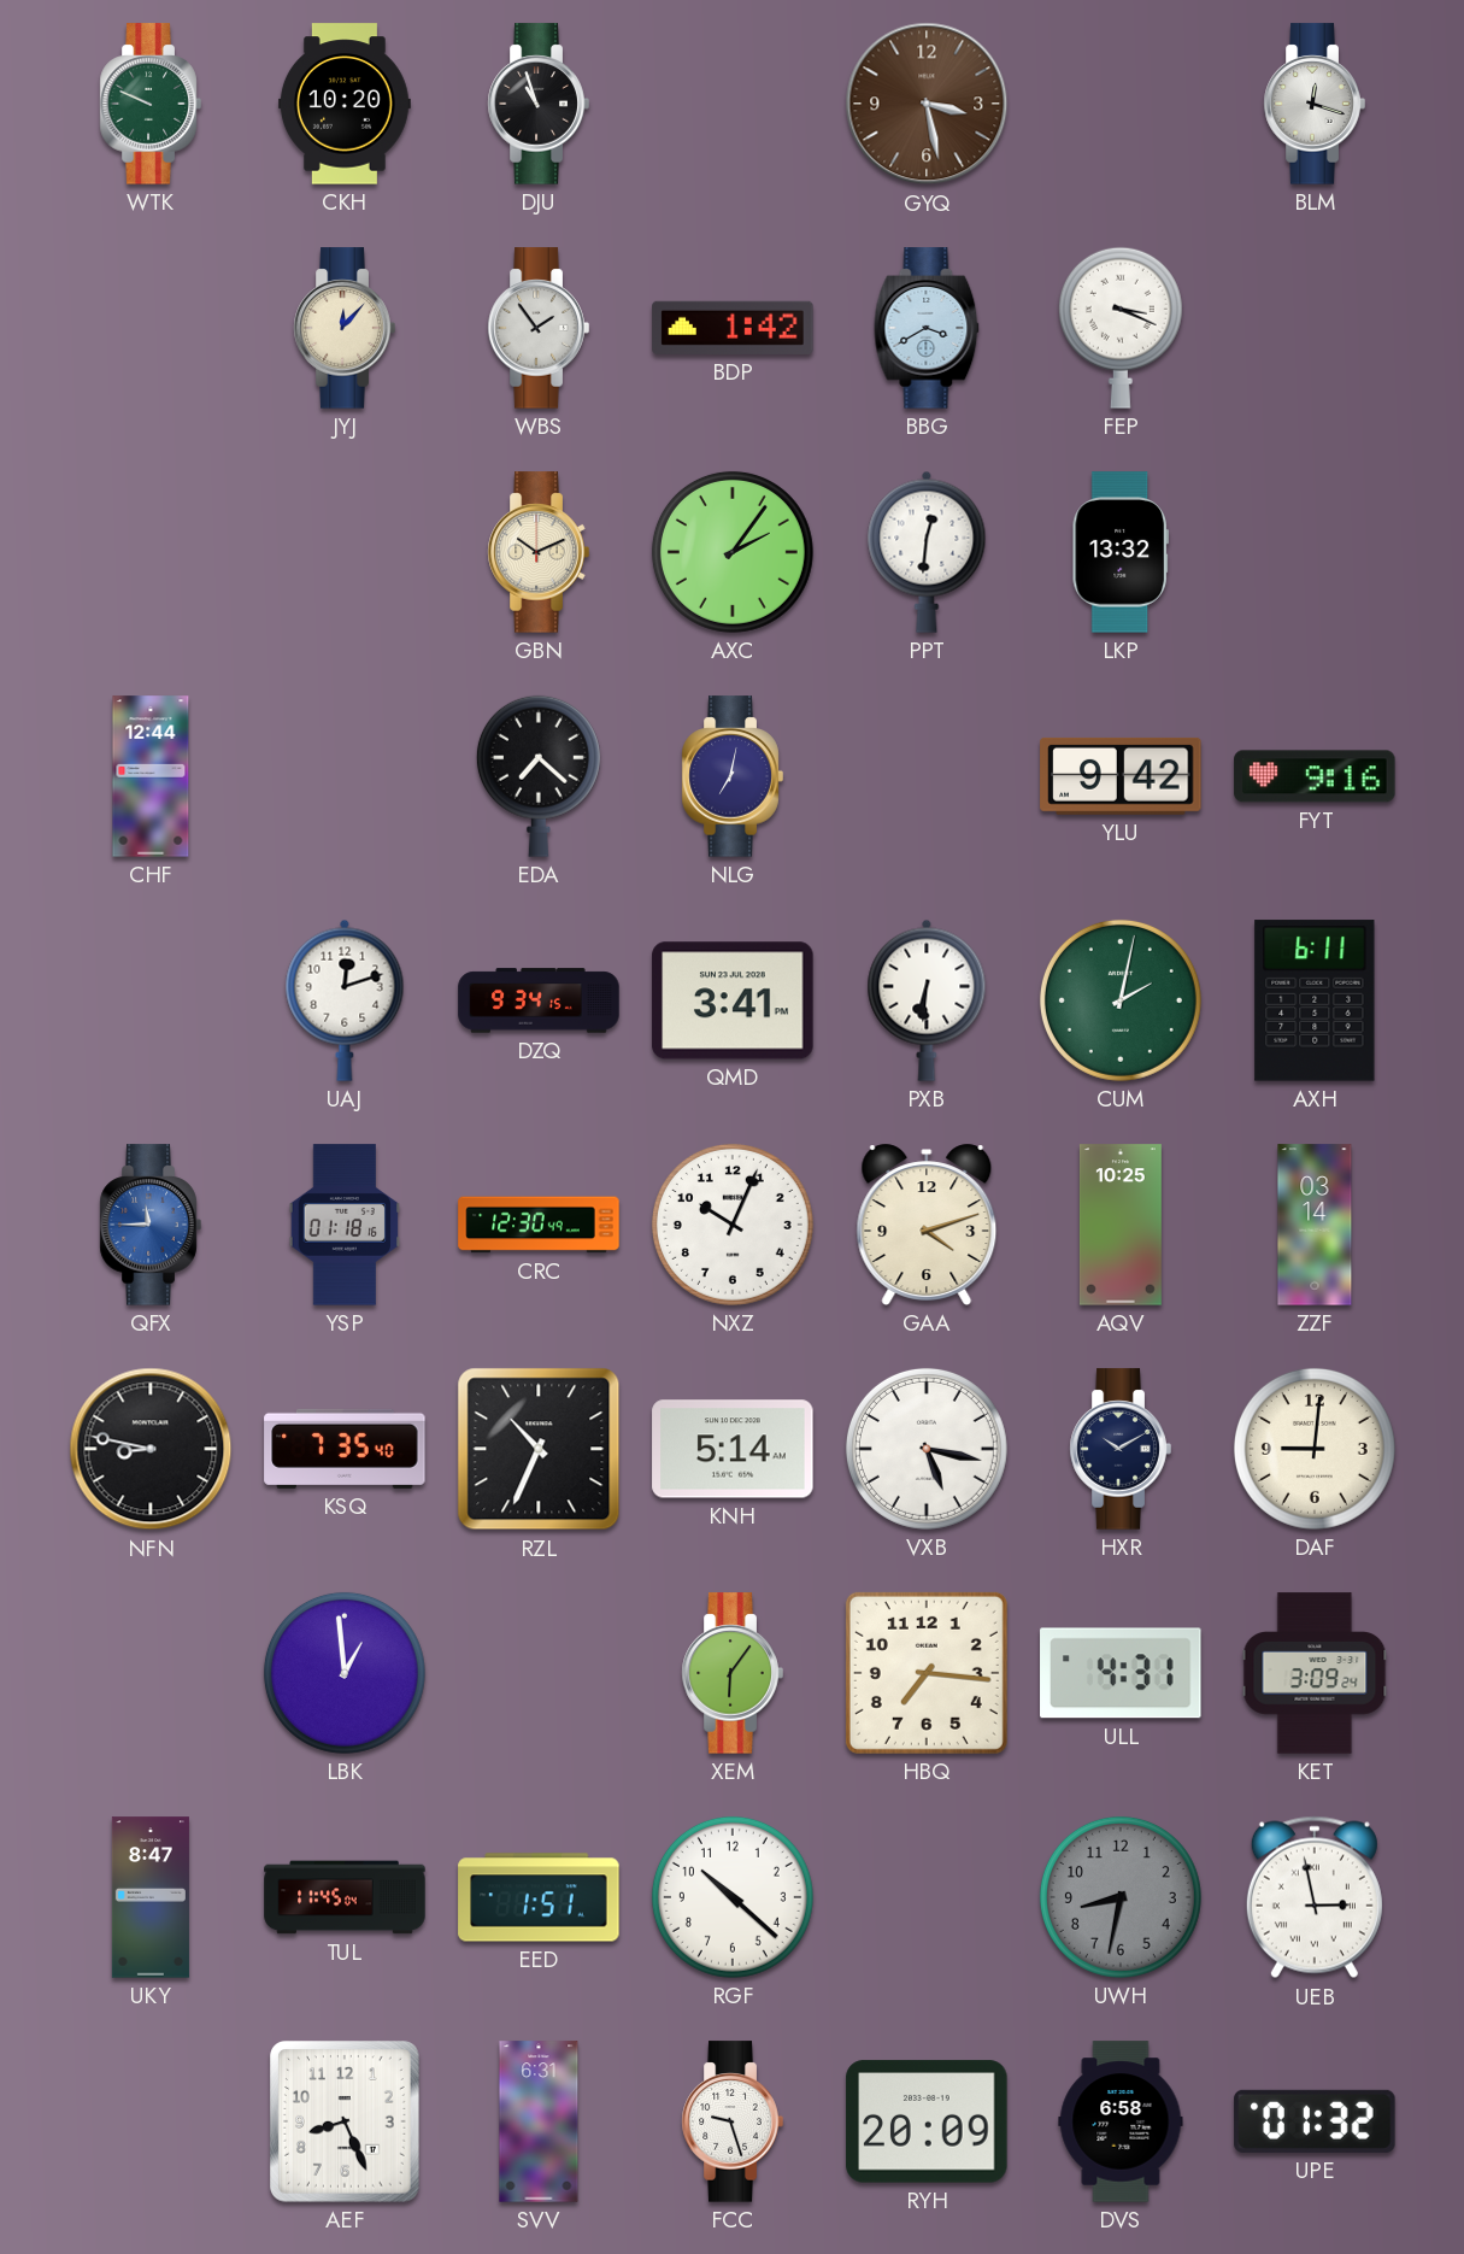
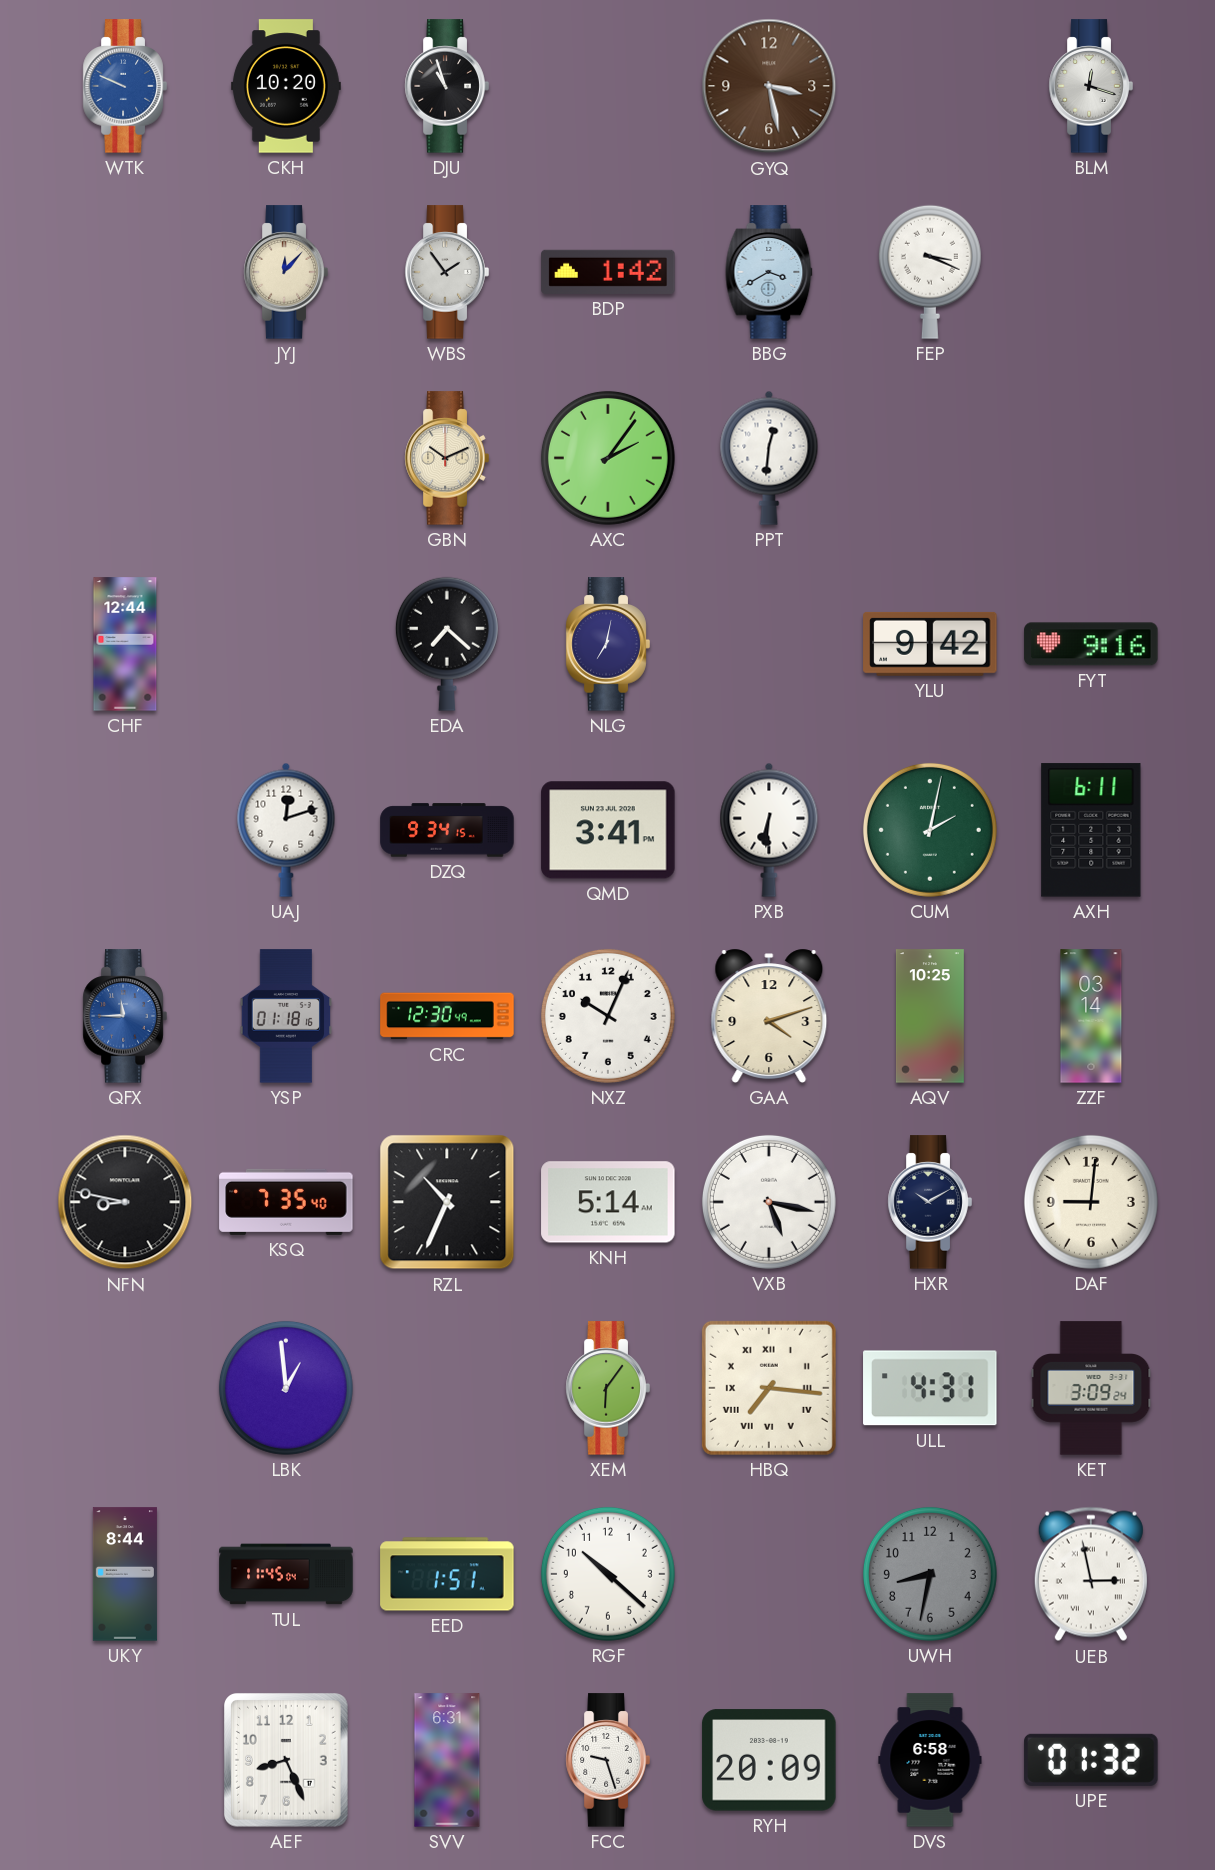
WTK dial: green -> blue
LKP: 13:32 -> none
HBQ numerals: Arabic -> Roman
UKY: 8:47 -> 8:44
